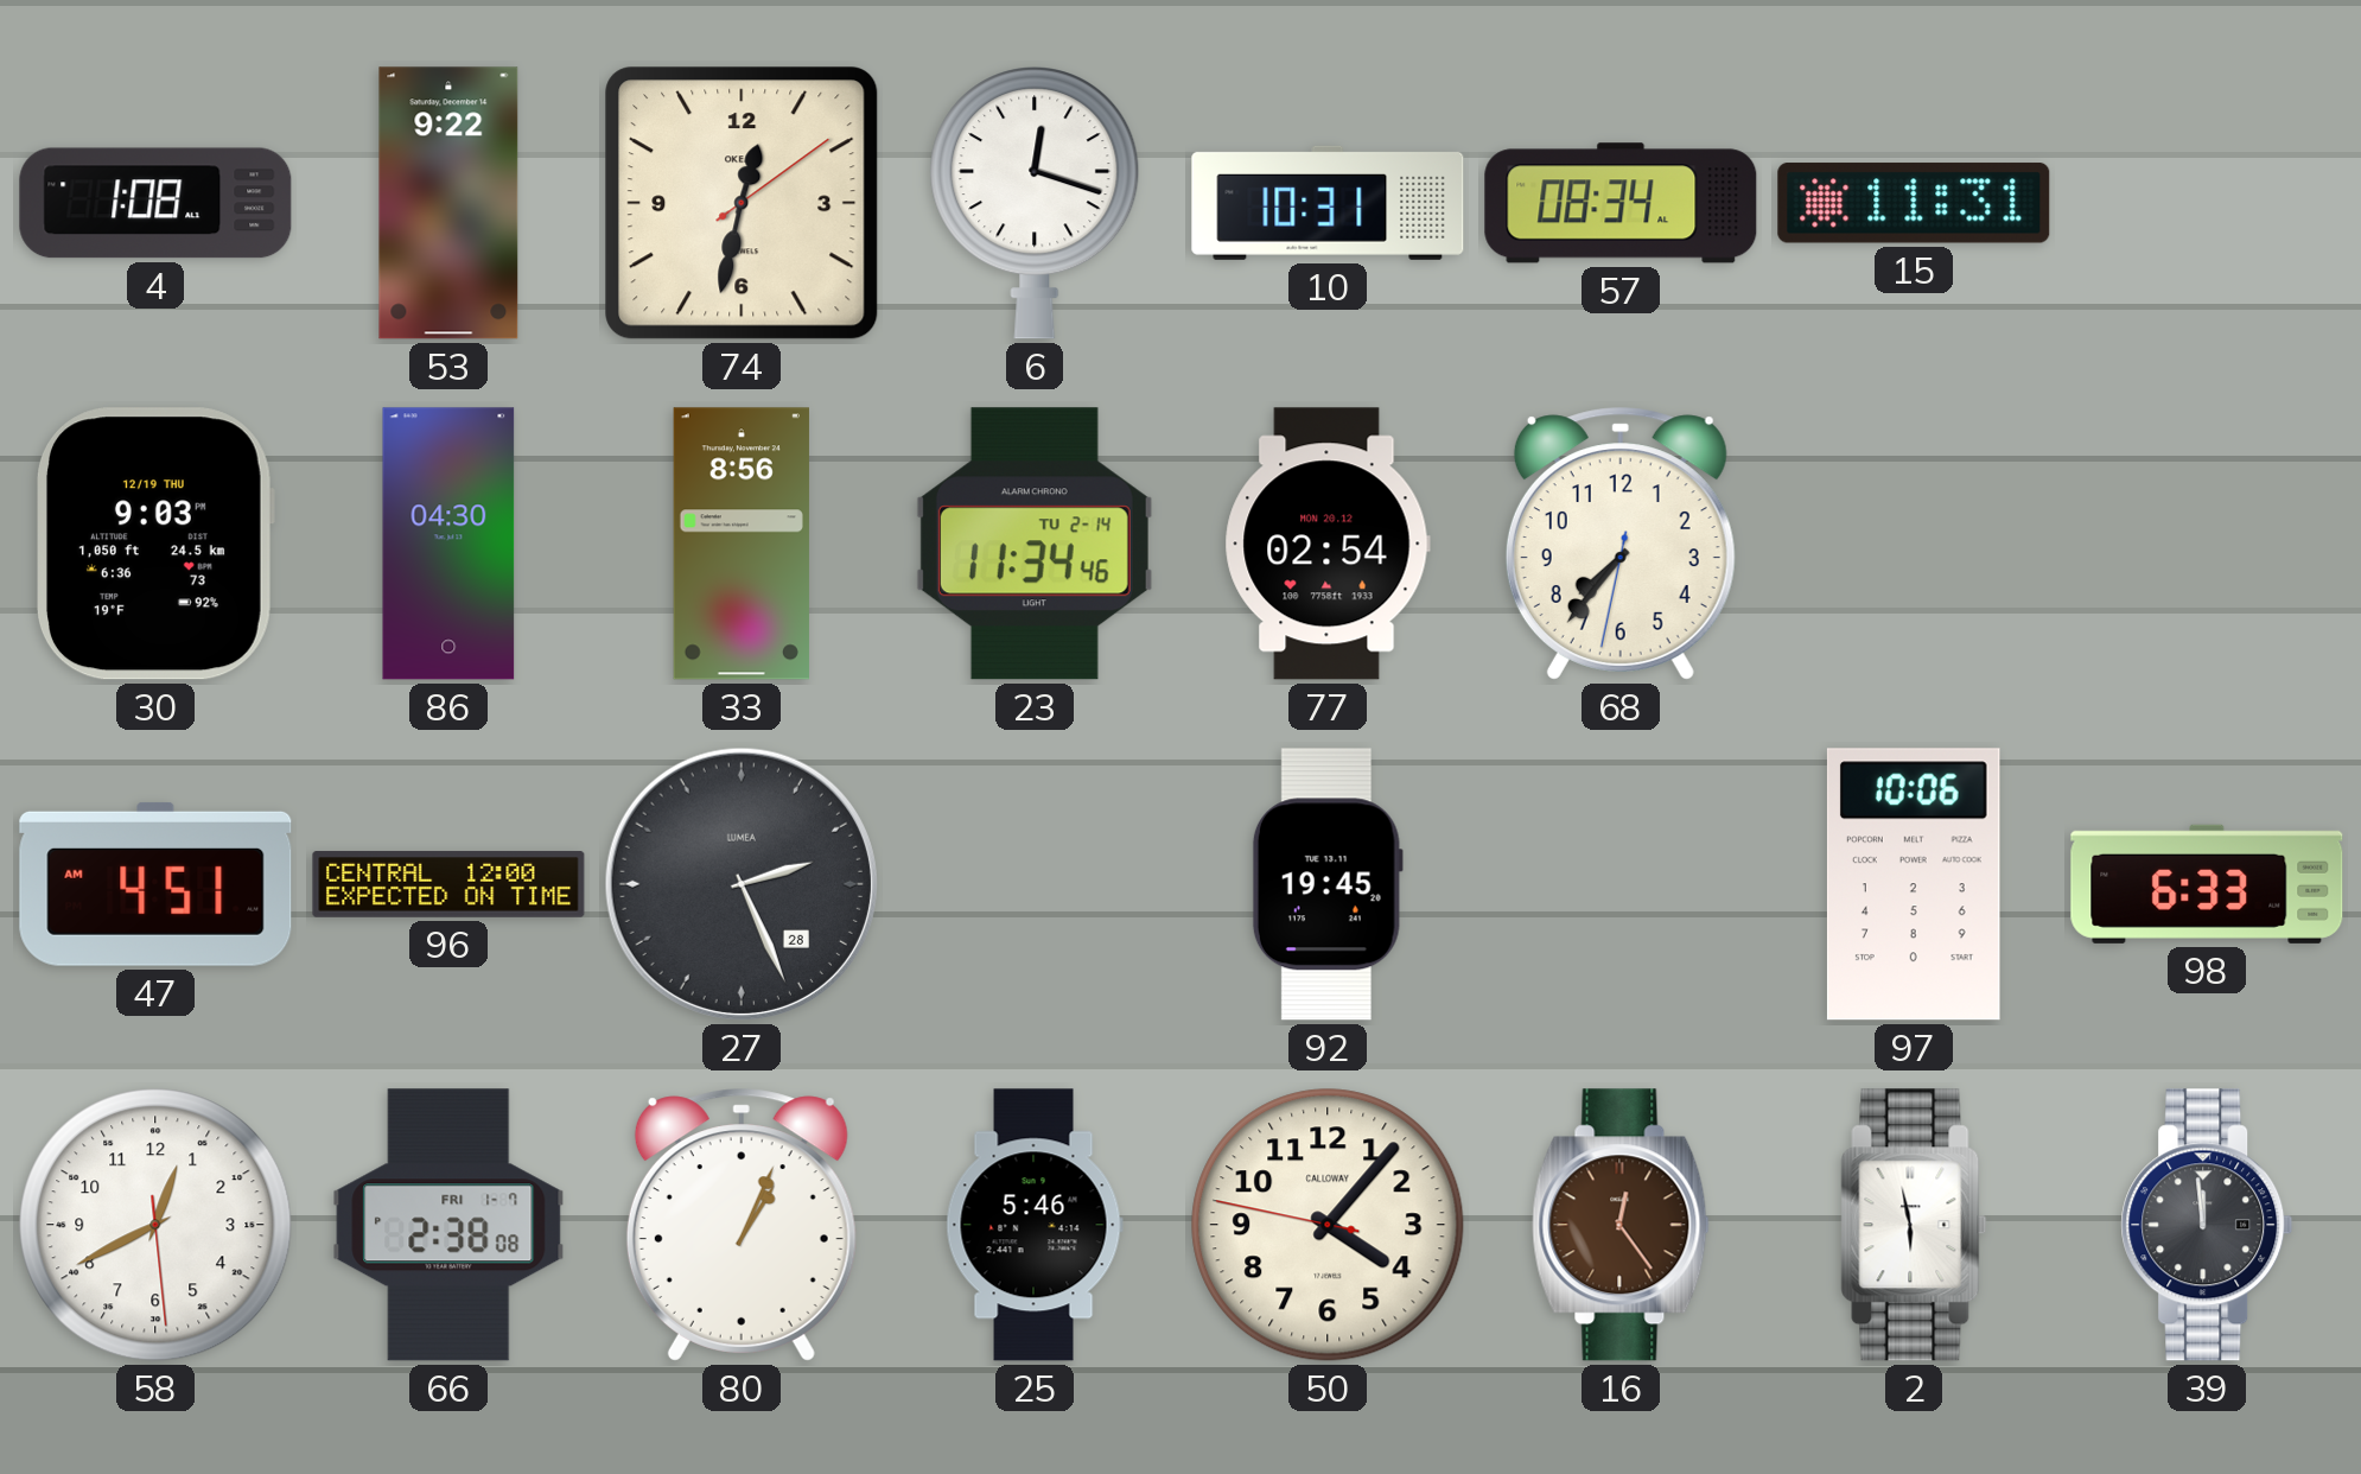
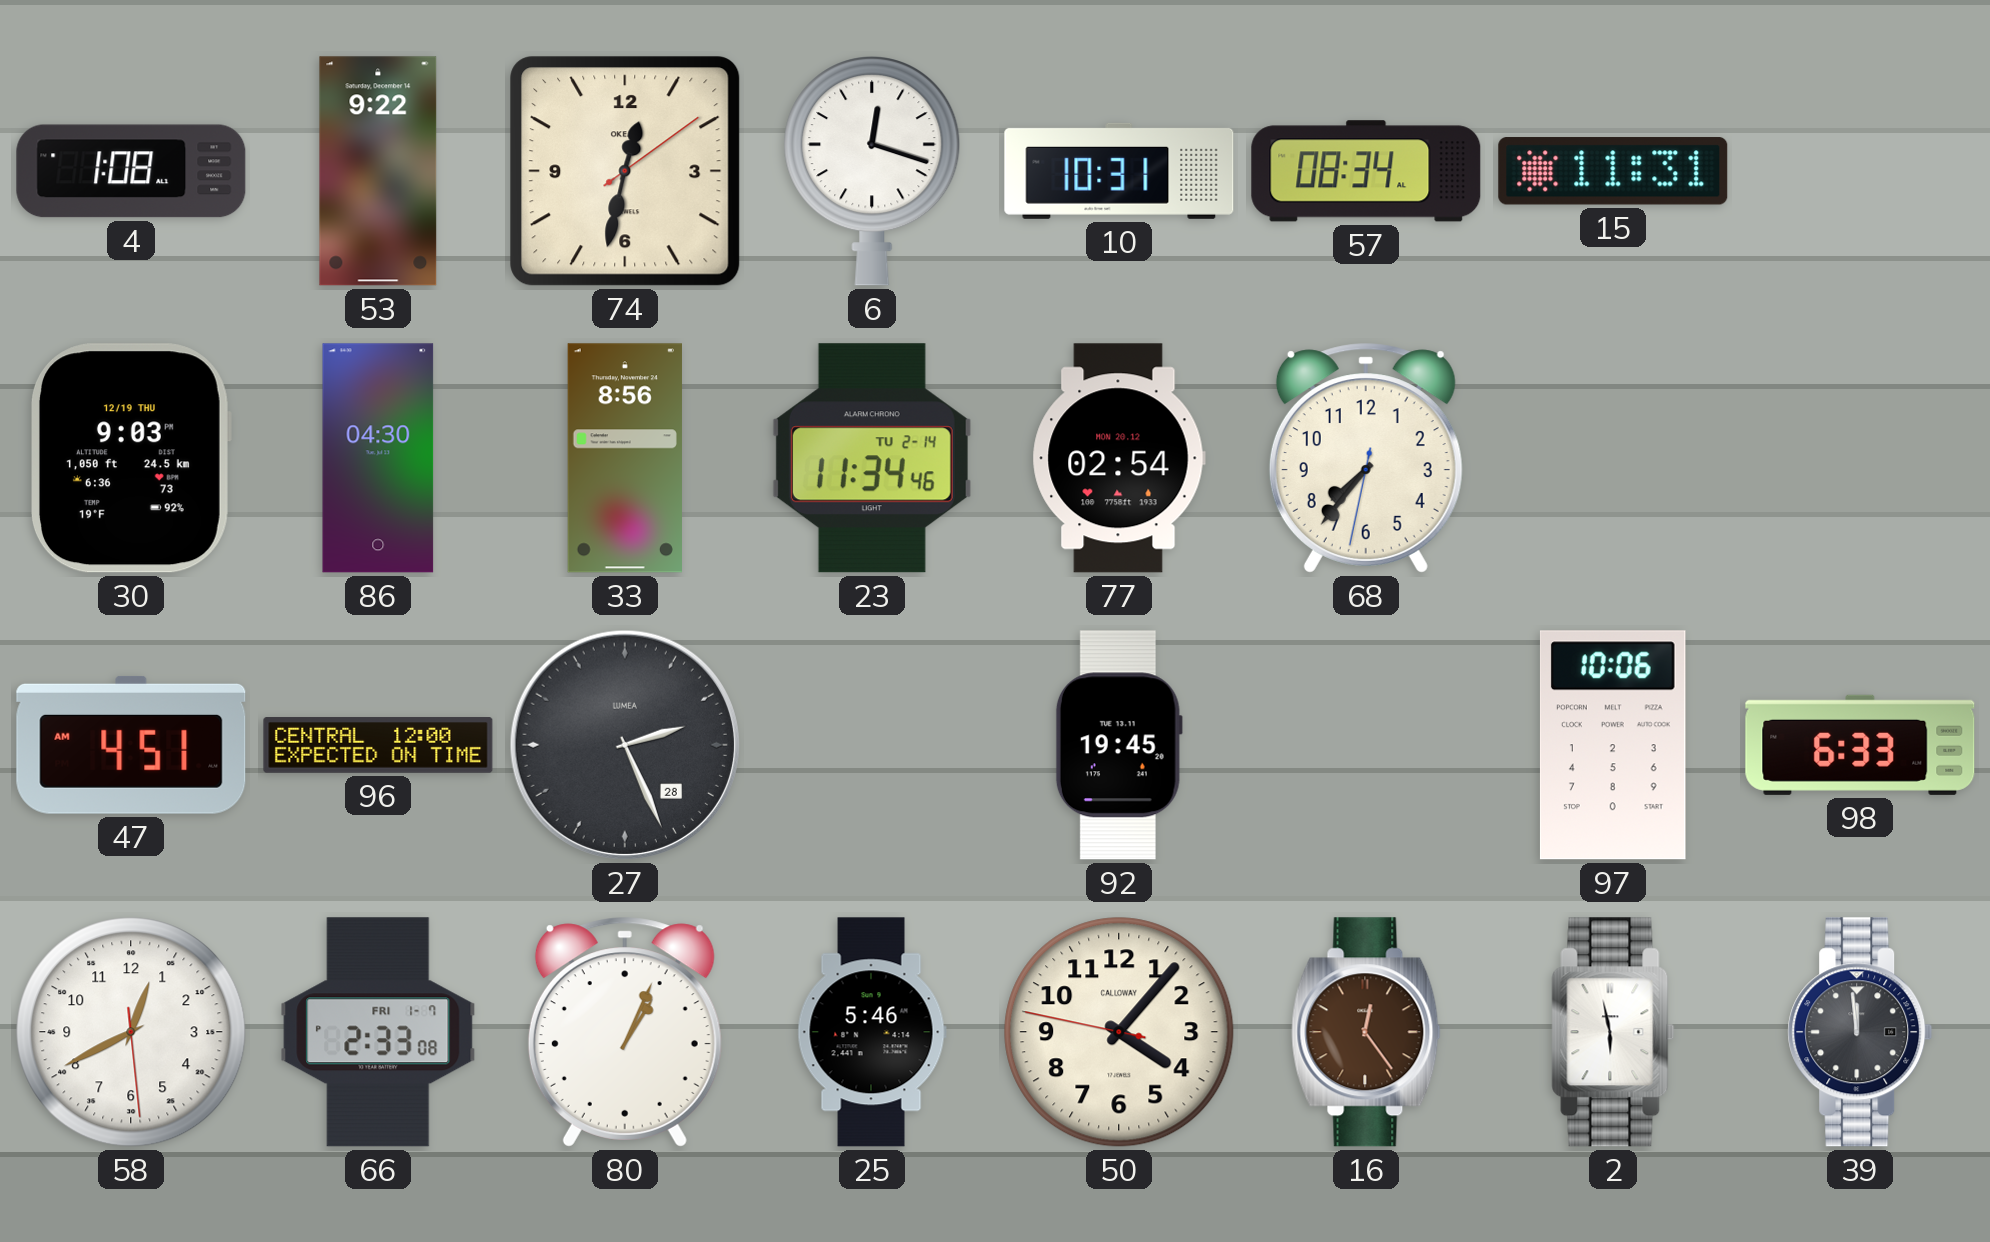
66: 2:38 -> 2:33
